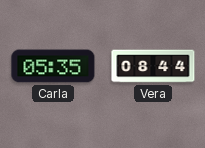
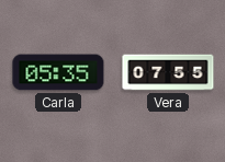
Vera: 08:44 -> 07:55
